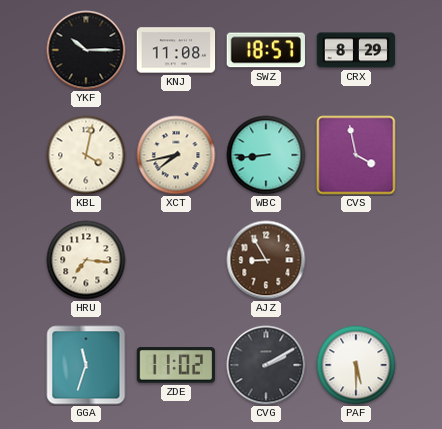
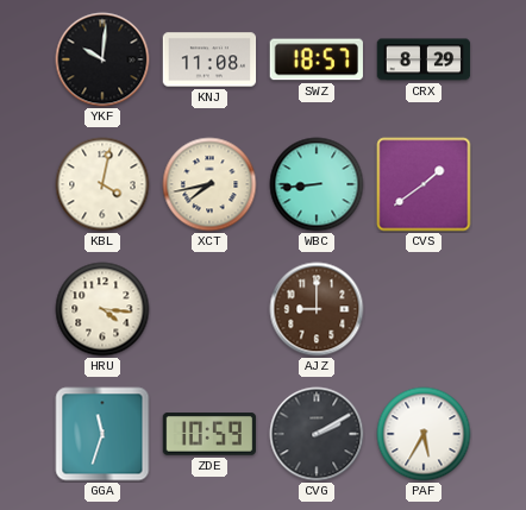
YKF: 10:15 -> 10:01
CVS: 3:58 -> 1:39
HRU: 7:16 -> 4:16
AJZ: 8:55 -> 9:00
ZDE: 11:02 -> 10:59
PAF: 5:30 -> 5:35
